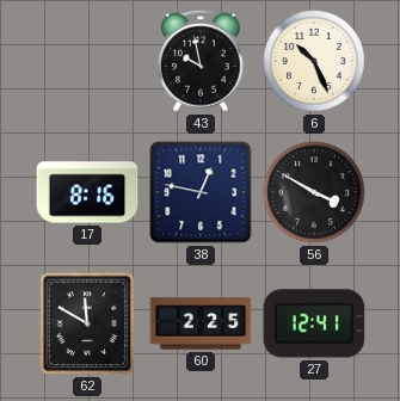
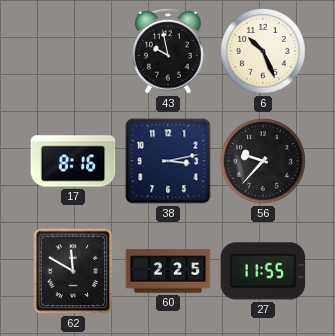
38: 12:47 -> 3:13
56: 3:50 -> 9:37
27: 12:41 -> 11:55
